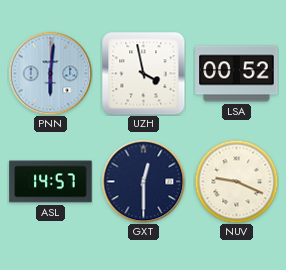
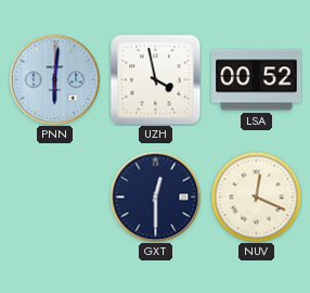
ASL: 14:57 -> none
NUV: 9:19 -> 12:19
